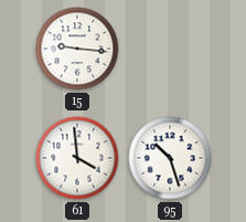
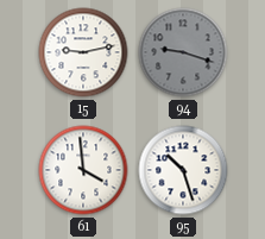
15: 9:16 -> 9:13
94: none -> 9:18
